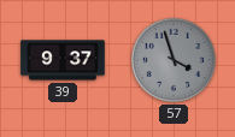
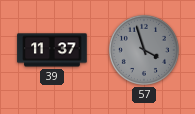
39: 9:37 -> 11:37
